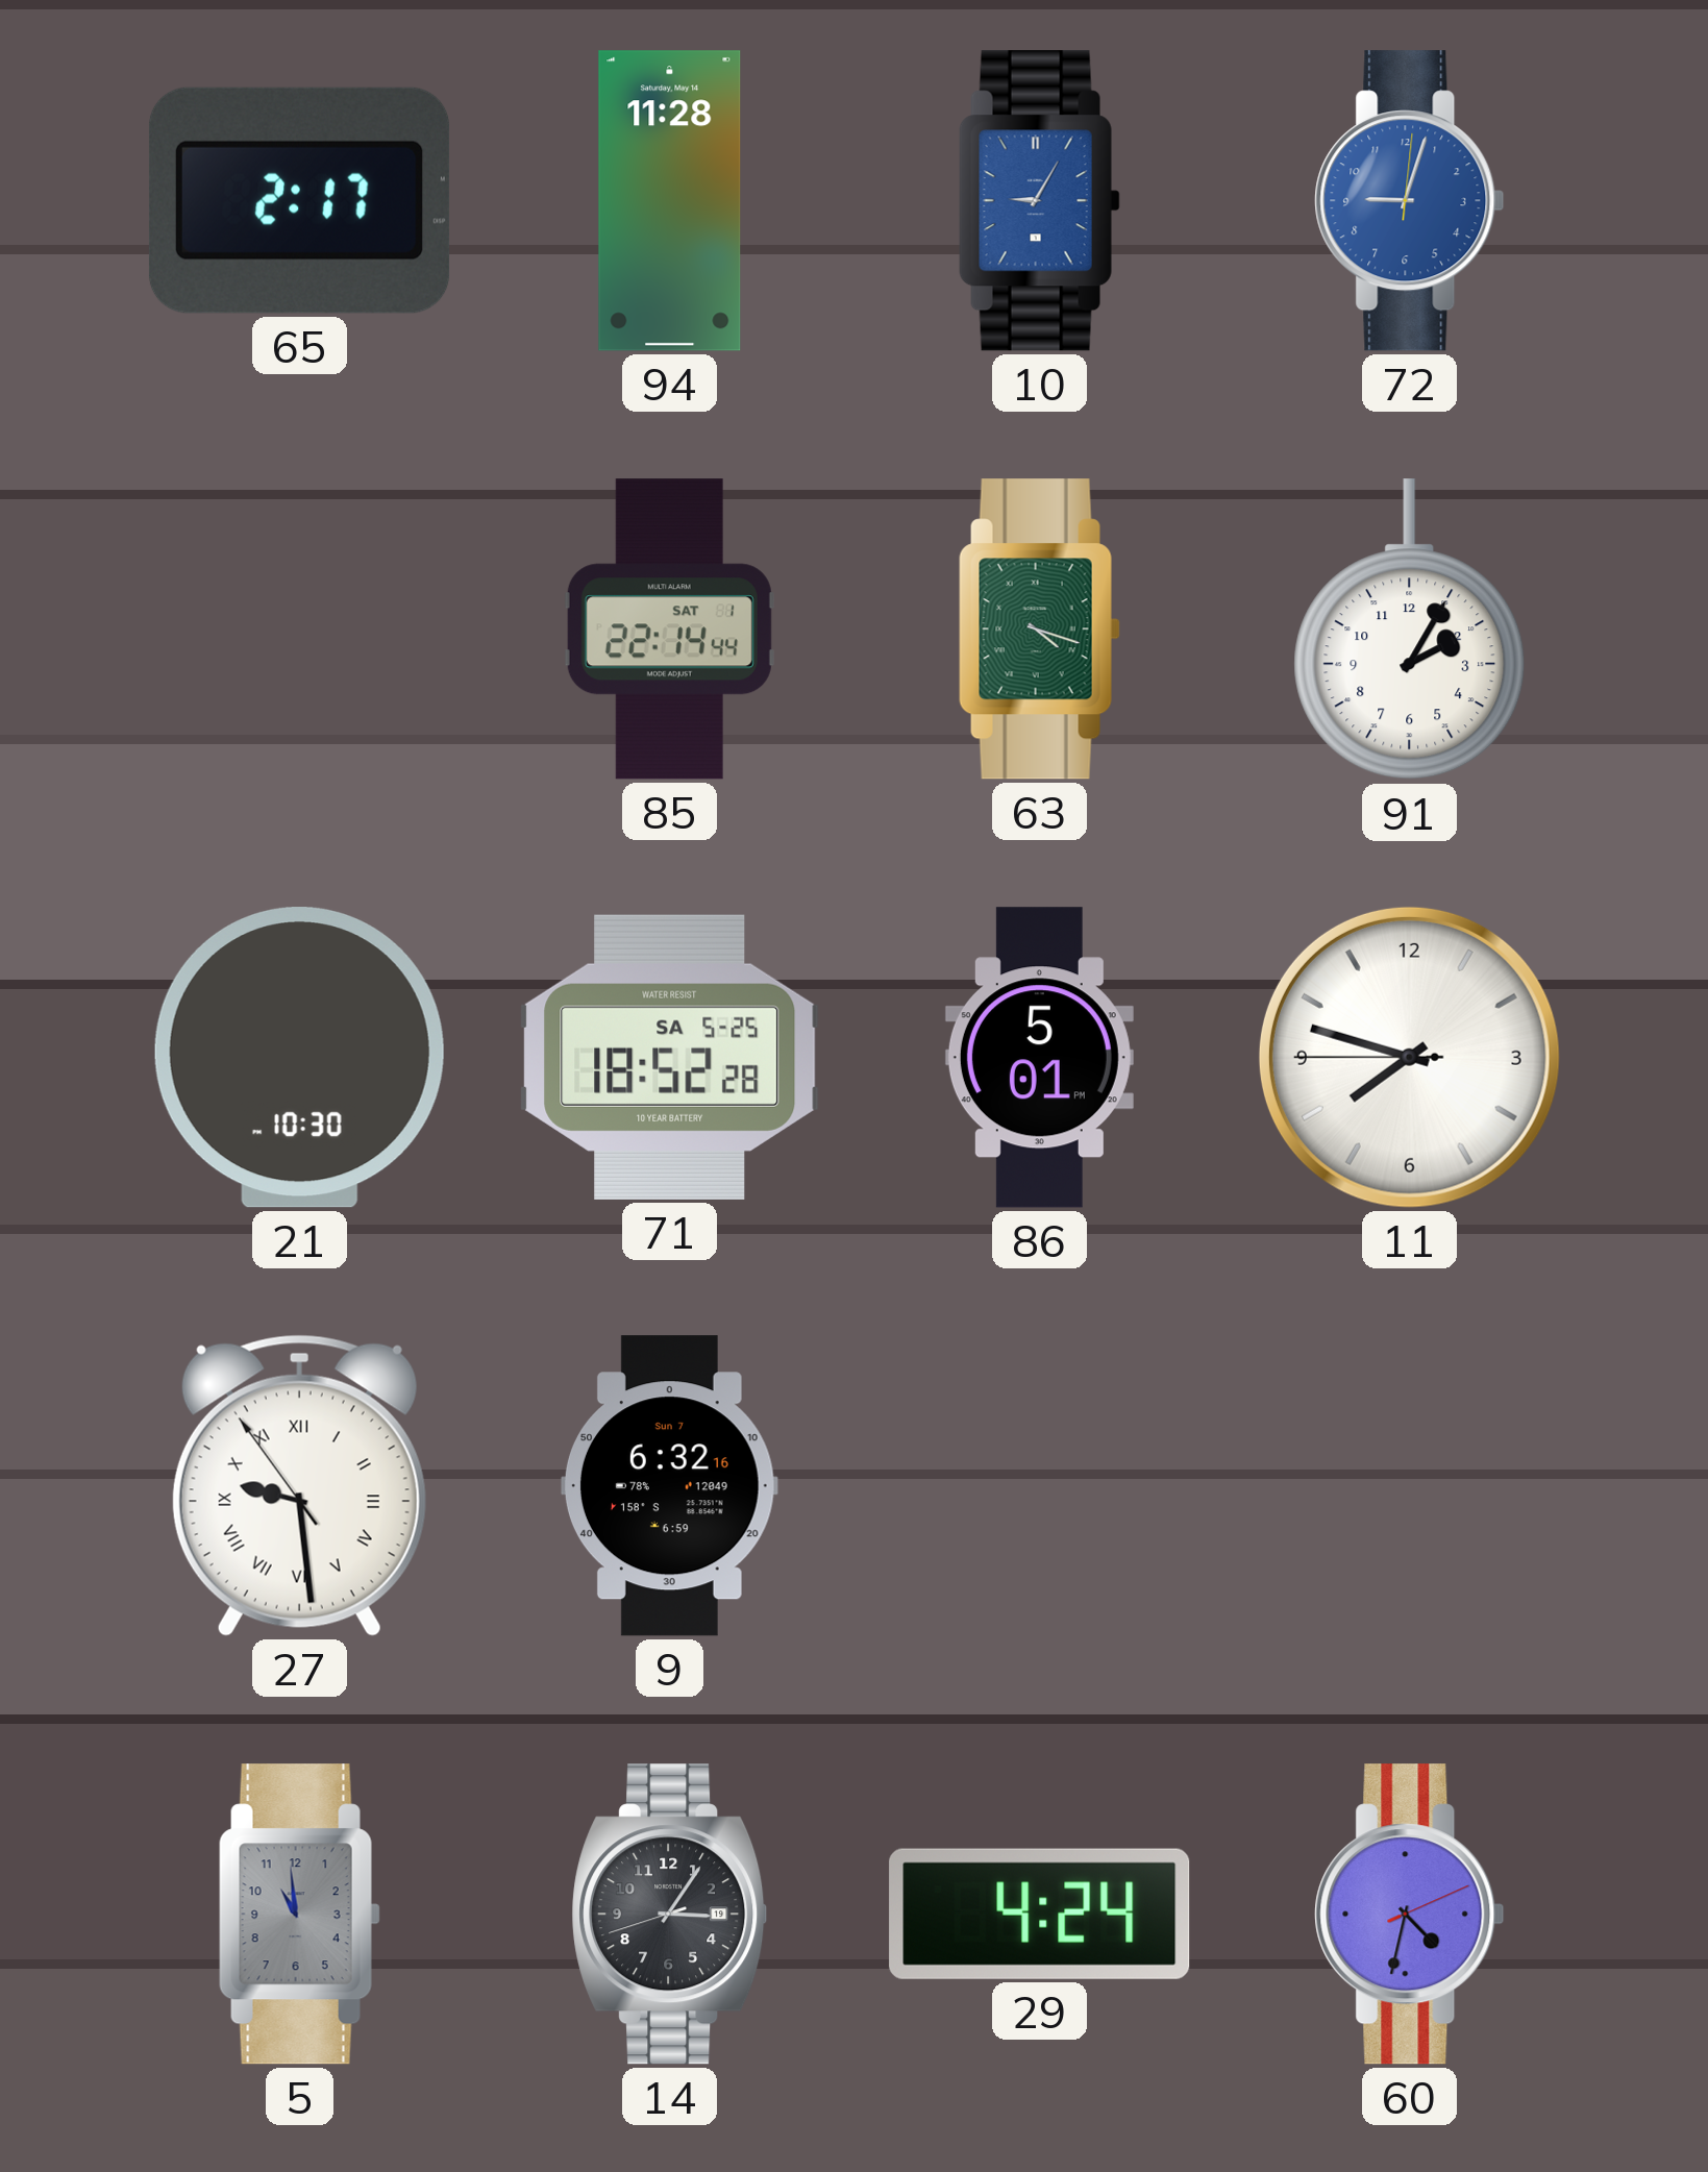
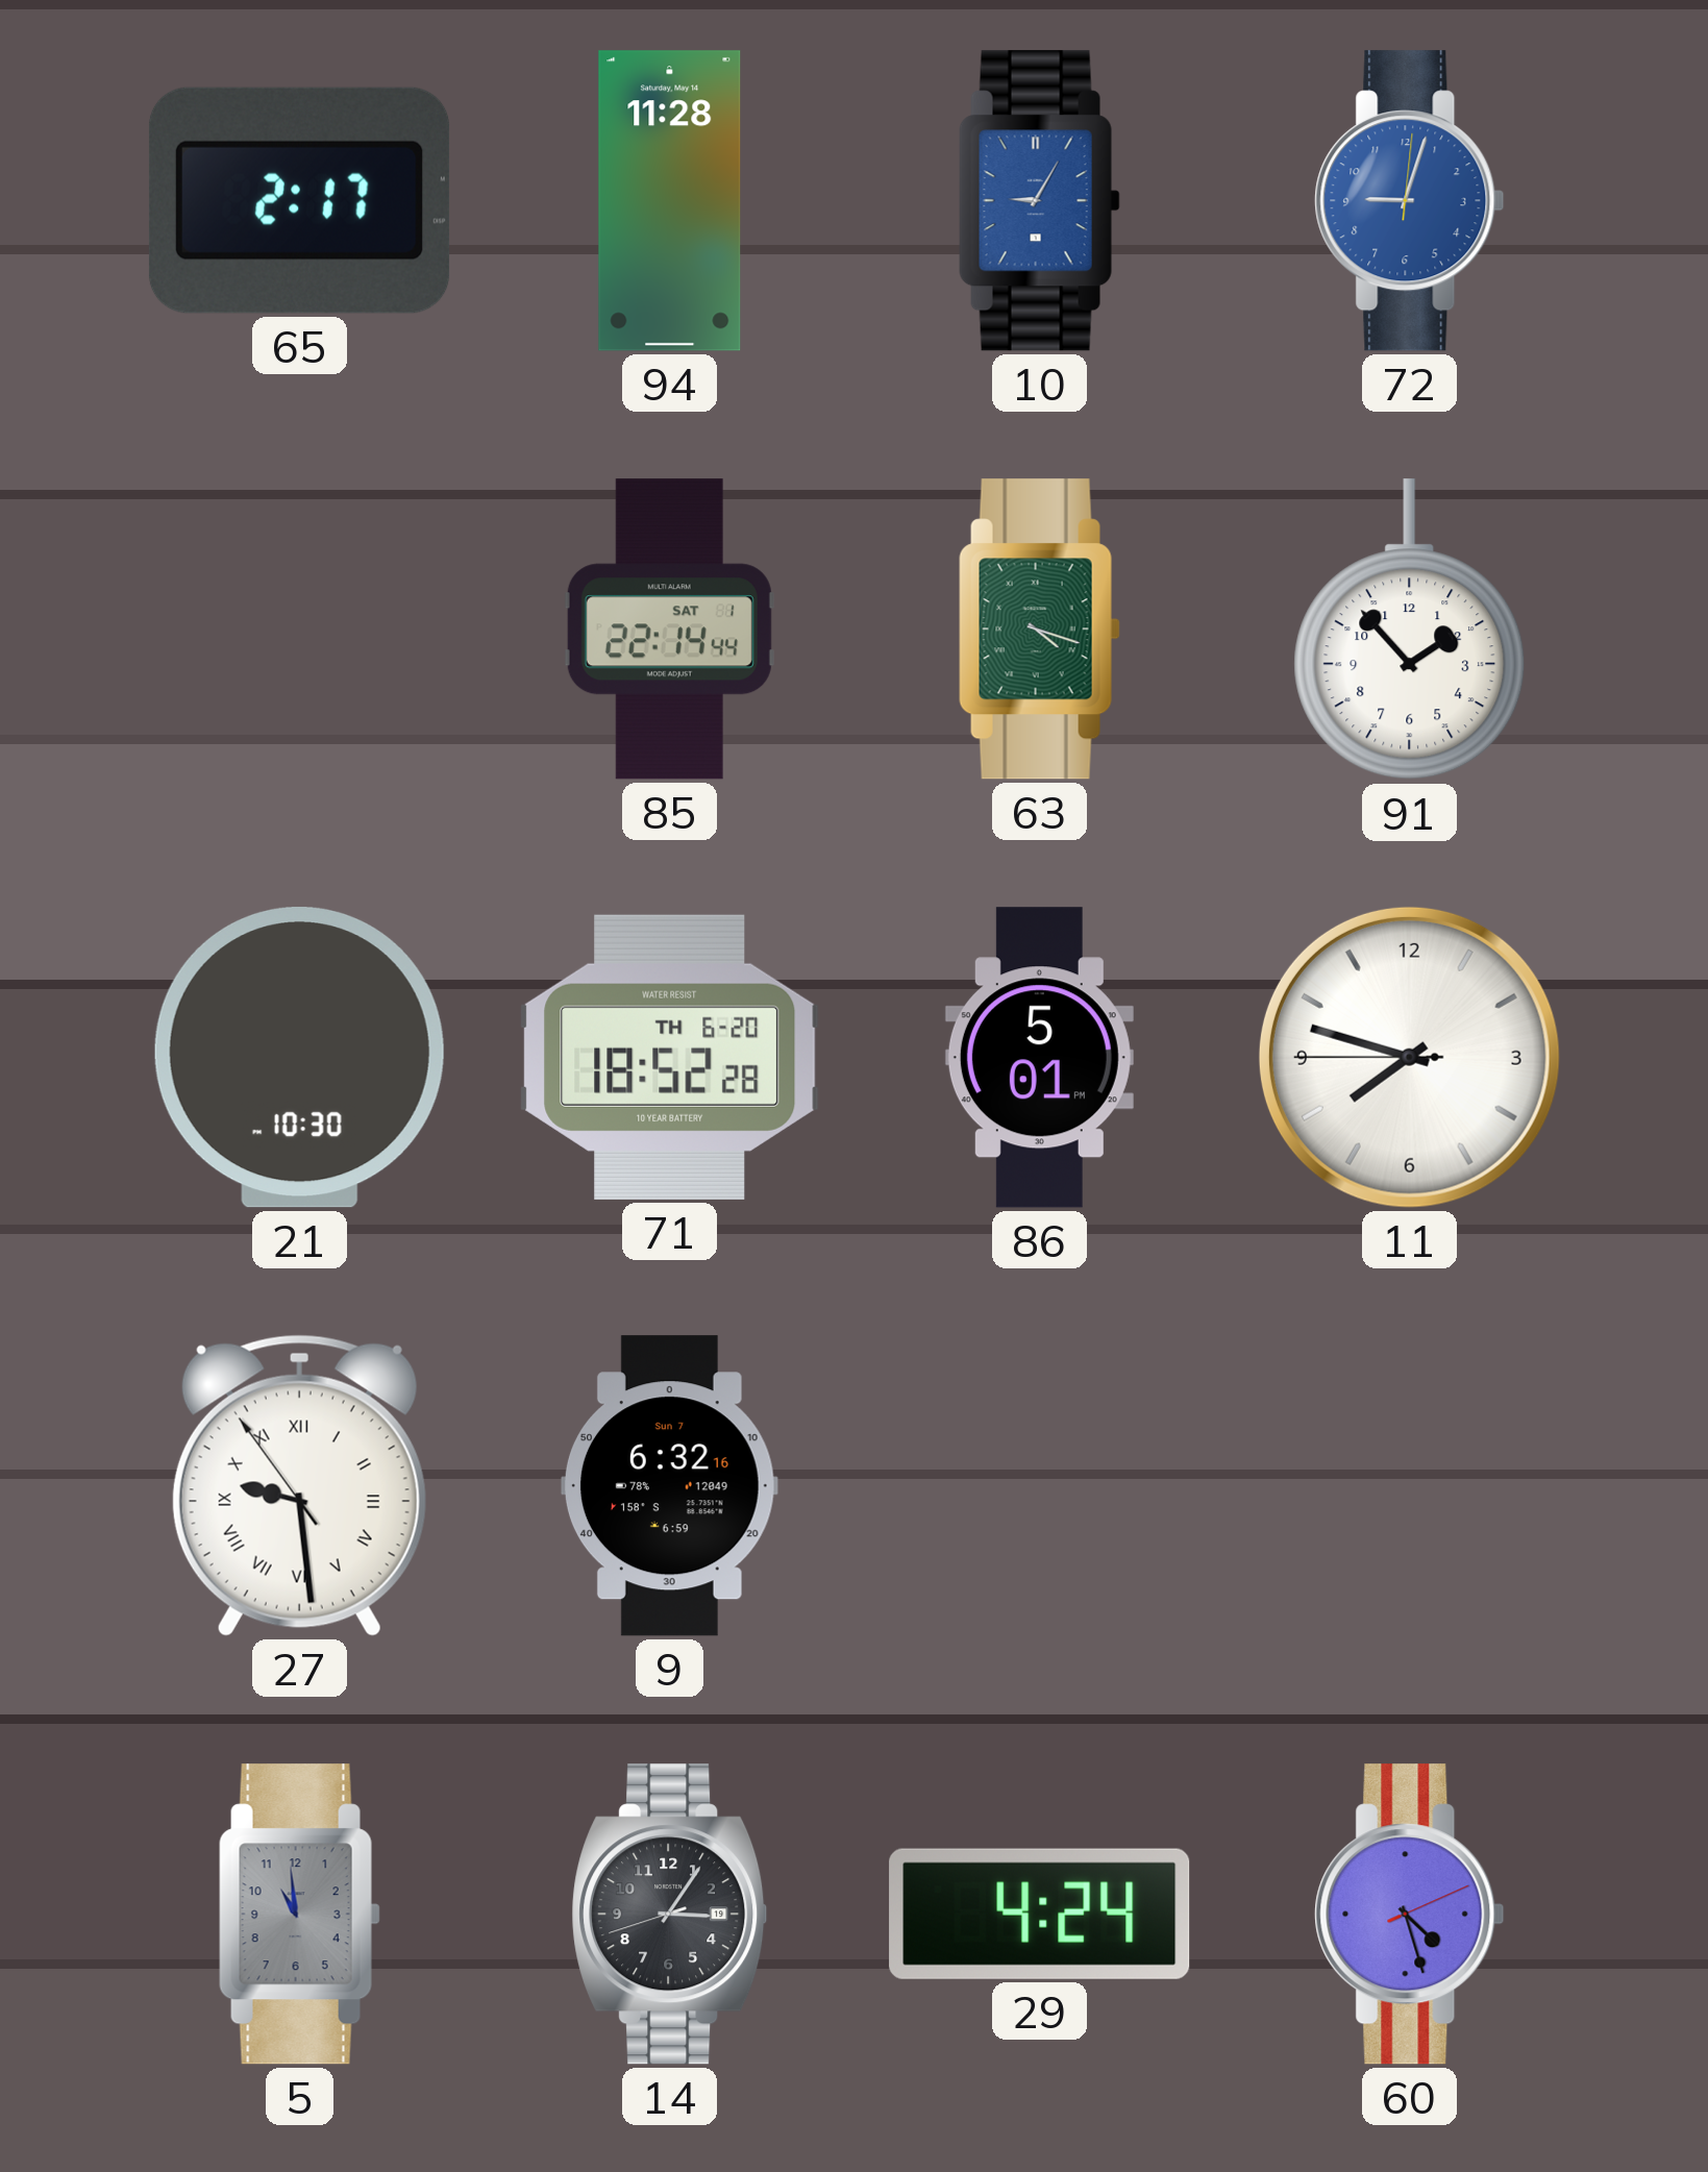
91: 2:05 -> 1:53
71 date: SA 5-25 -> TH 6-20
60: 4:32 -> 4:27
